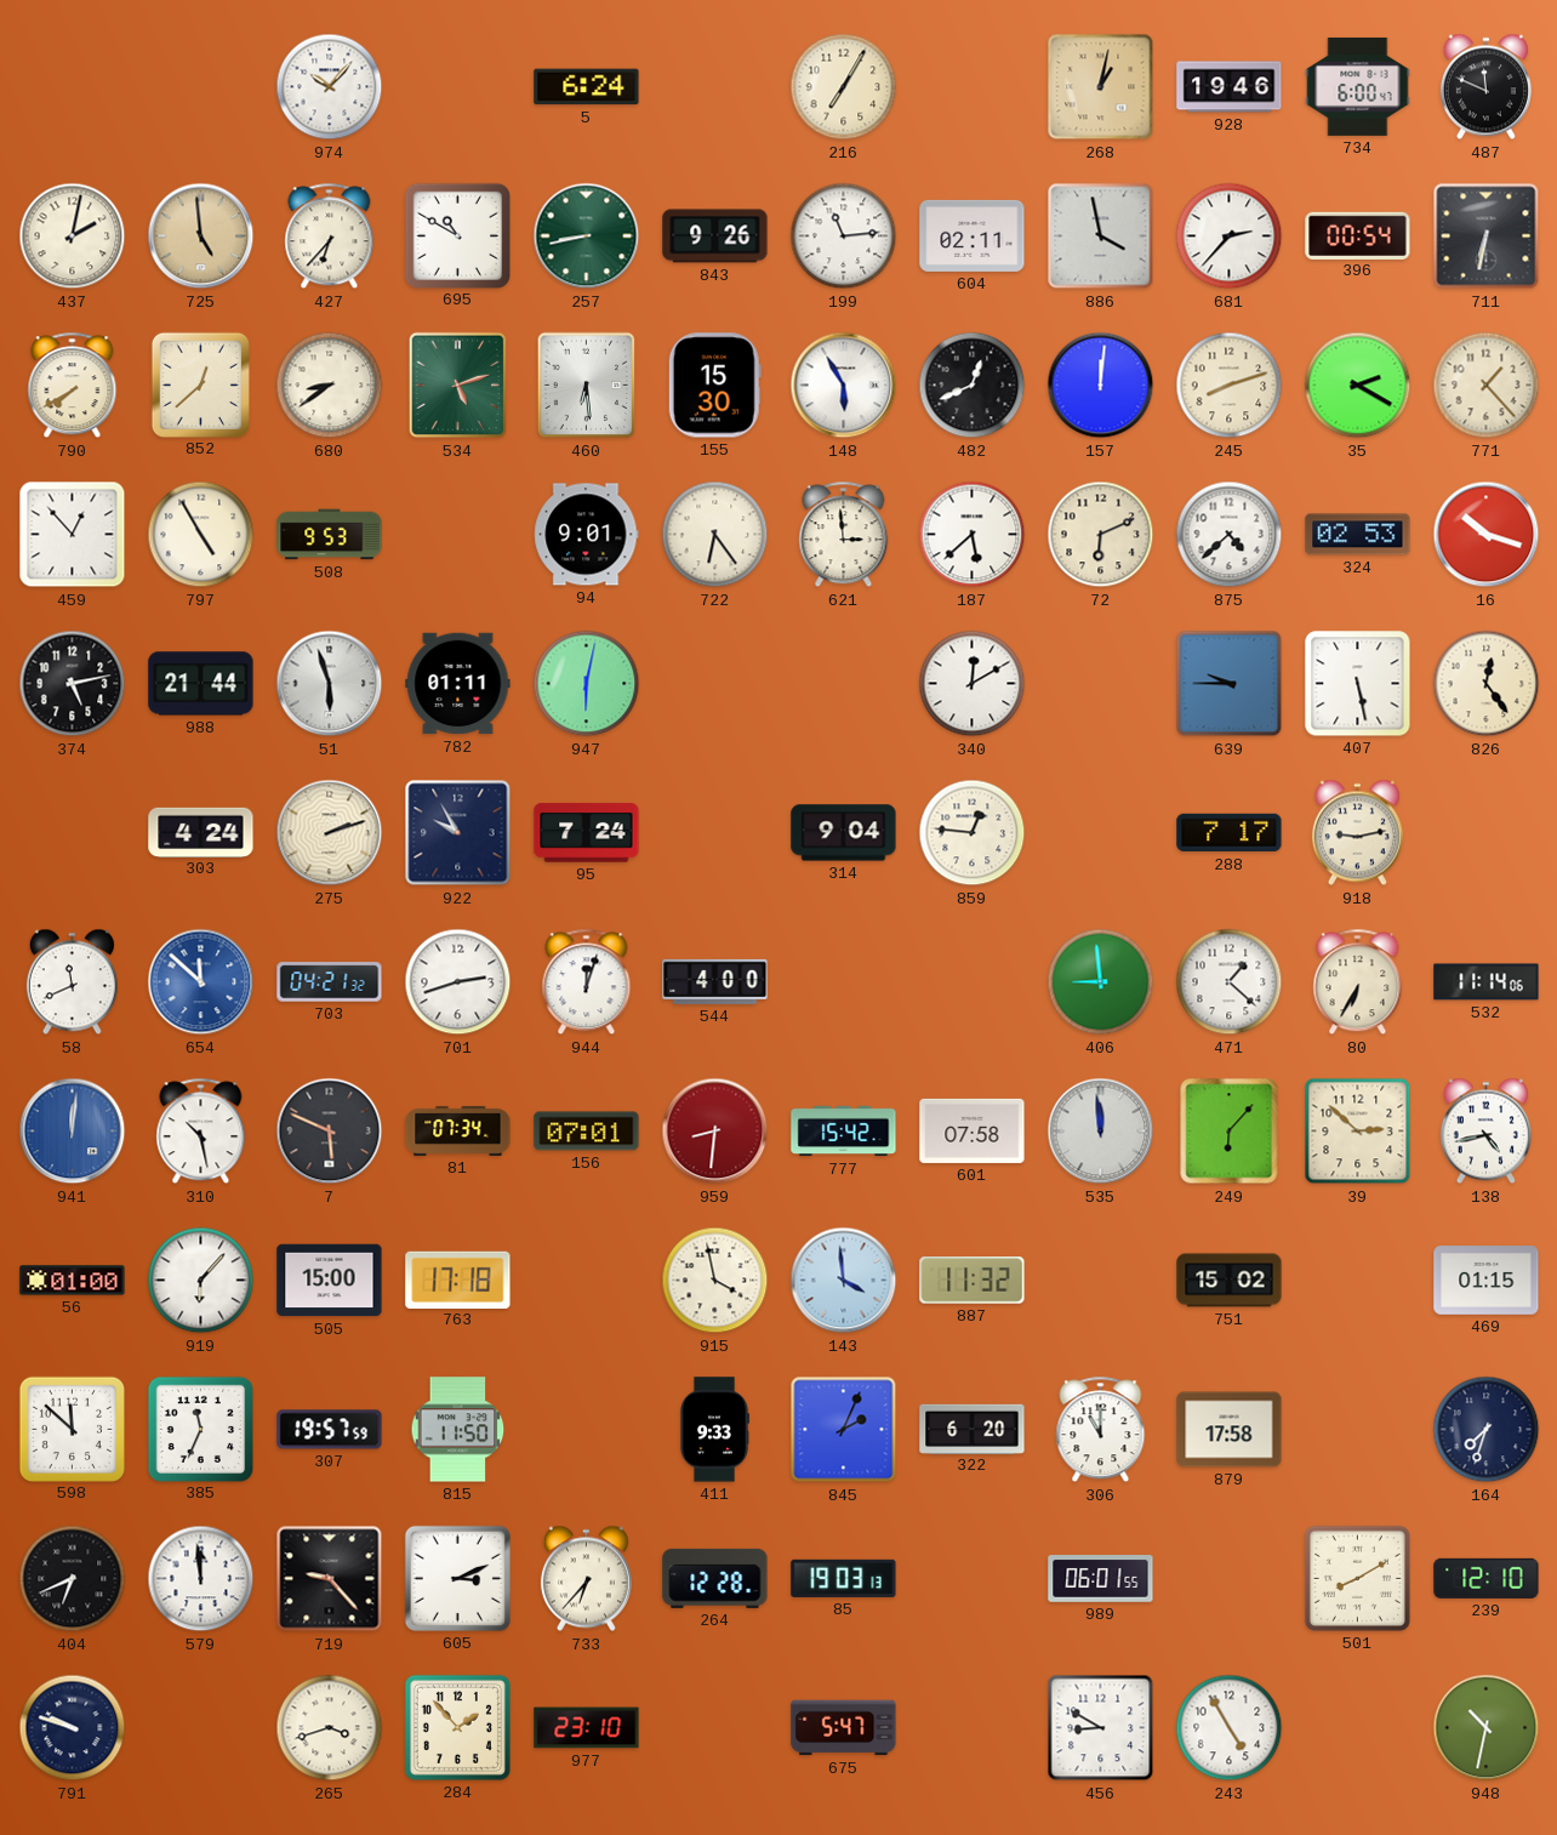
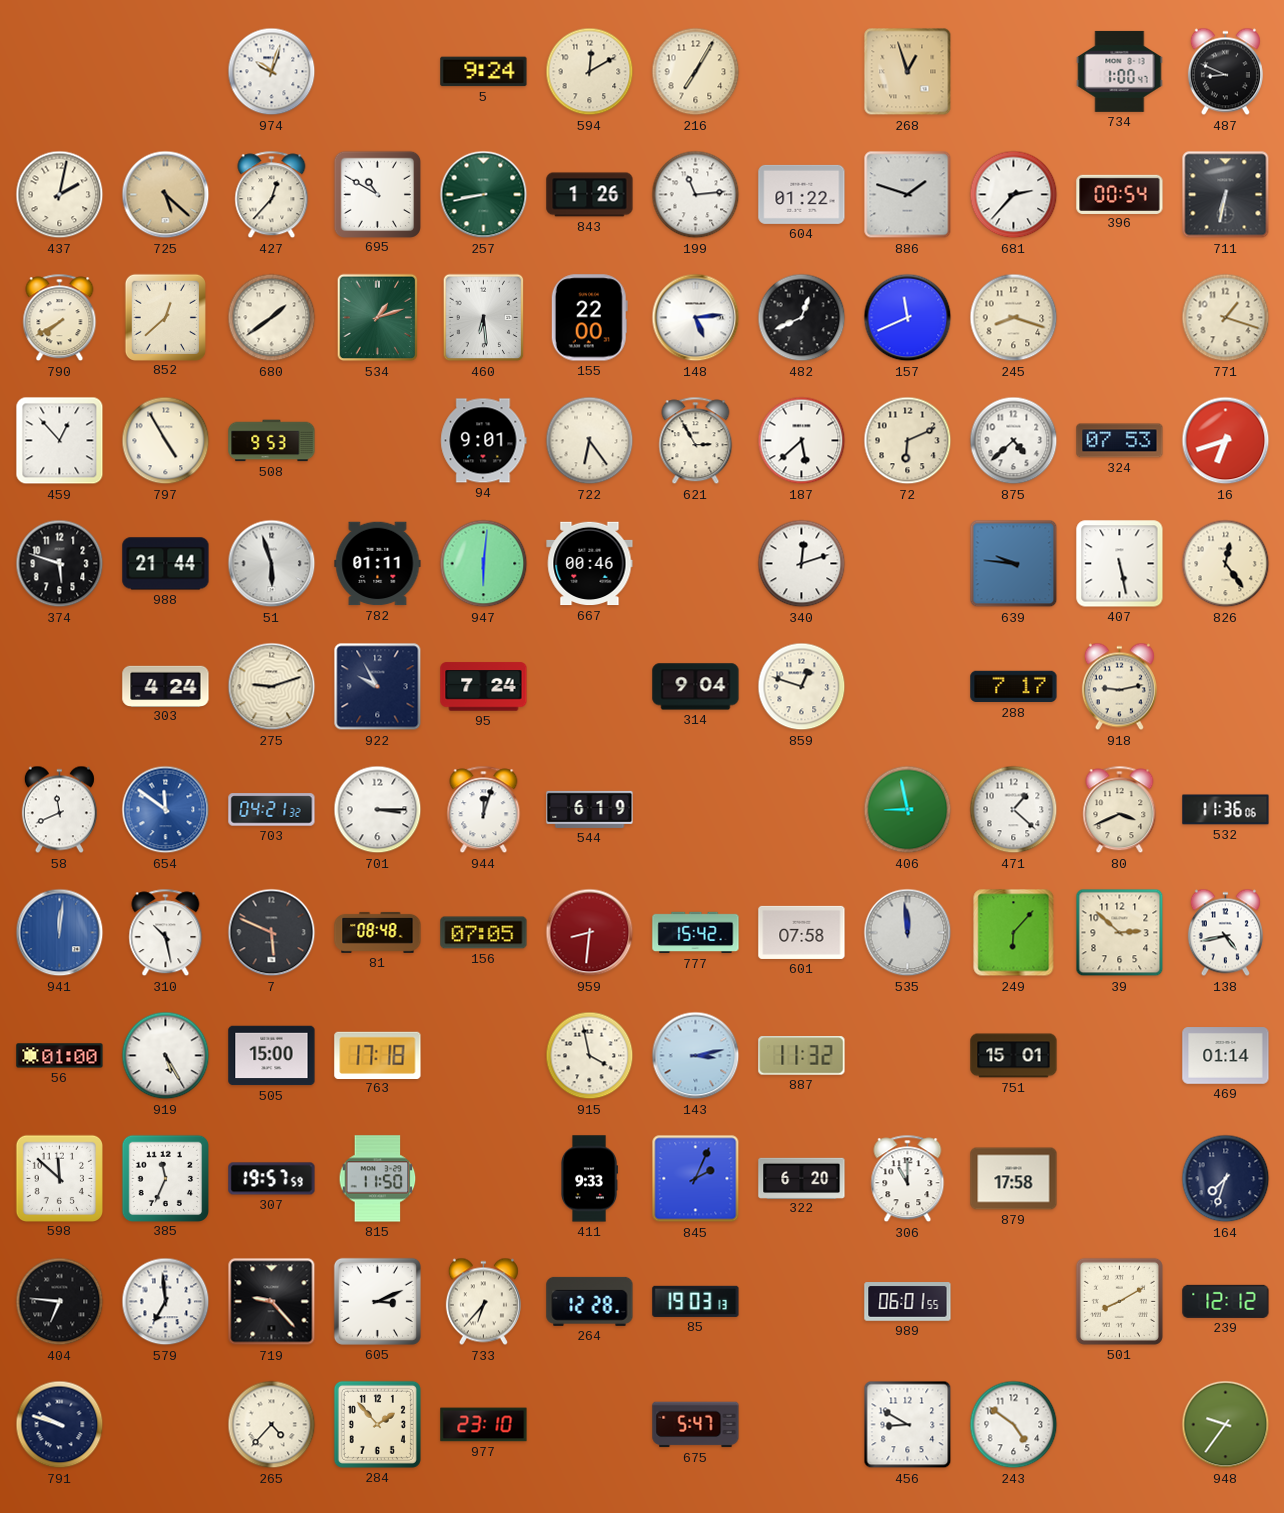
974: 10:07 -> 10:03
5: 6:24 -> 9:24
594: none -> 12:10
268: 1:02 -> 12:57
928: 19:46 -> none
734: 6:00 -> 1:00
487: 11:49 -> 8:49
725: 4:59 -> 5:22
427: 6:37 -> 12:37
843: 9:26 -> 1:26
604: 02:11 -> 01:22
886: 3:58 -> 1:48
680: 8:39 -> 1:39
534: 5:12 -> 1:12
155: 15:30 -> 22:00
148: 5:55 -> 5:14
157: 12:01 -> 11:41
245: 8:12 -> 8:18
35: 2:20 -> none
771: 1:23 -> 1:18
621: 2:59 -> 2:55
324: 02:53 -> 07:53
16: 10:18 -> 6:42
374: 5:13 -> 5:48
947: 6:02 -> 6:01
667: none -> 00:46
340: 12:10 -> 12:12
639: 9:45 -> 9:46
275: 2:12 -> 9:12
859: 12:46 -> 12:48
654: 11:52 -> 11:51
701: 2:42 -> 3:15
544: 4:00 -> 6:19
406: 8:59 -> 8:58
80: 6:35 -> 3:41
532: 11:14 -> 11:36
81: 07:34 -> 08:48
156: 07:01 -> 07:05
919: 6:07 -> 5:25
143: 3:59 -> 3:13
751: 15:02 -> 15:01
469: 01:15 -> 01:14
404: 6:41 -> 6:46
579: 11:59 -> 6:59
239: 12:10 -> 12:12
265: 3:42 -> 4:37
243: 4:55 -> 4:51
948: 10:32 -> 9:36
